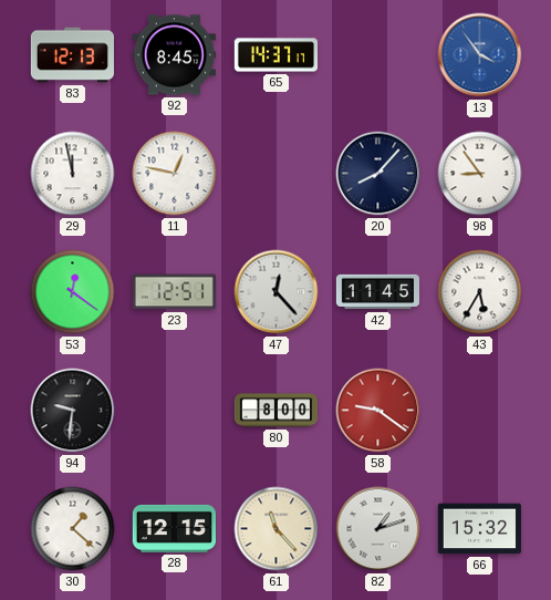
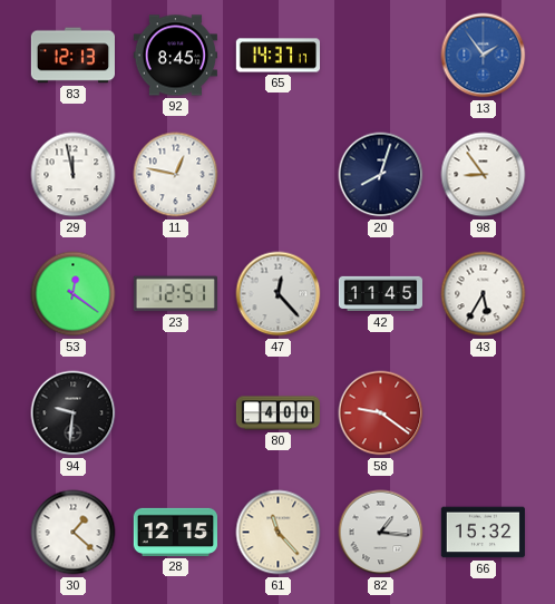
13: 3:54 -> 1:54
20: 8:07 -> 8:03
80: 8:00 -> 4:00
82: 1:12 -> 1:16
